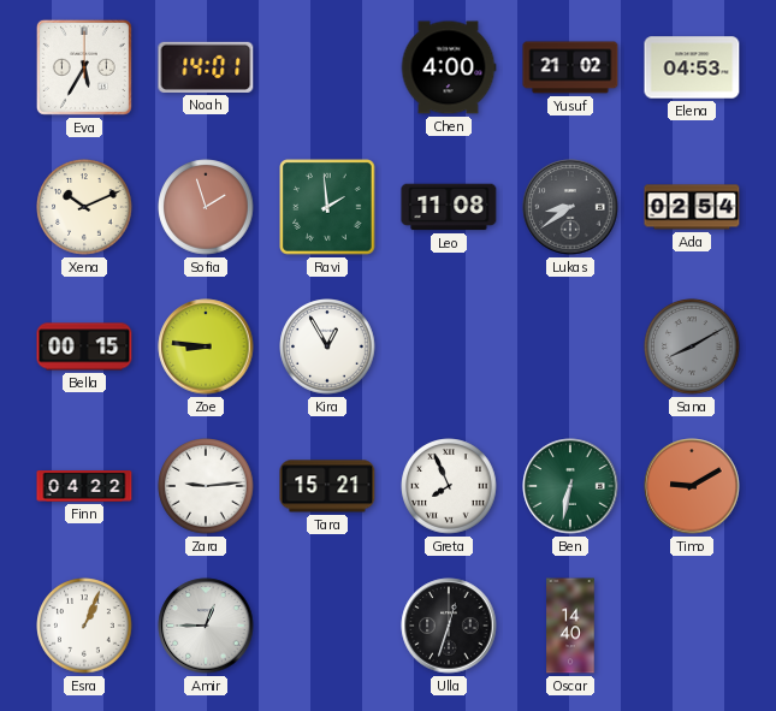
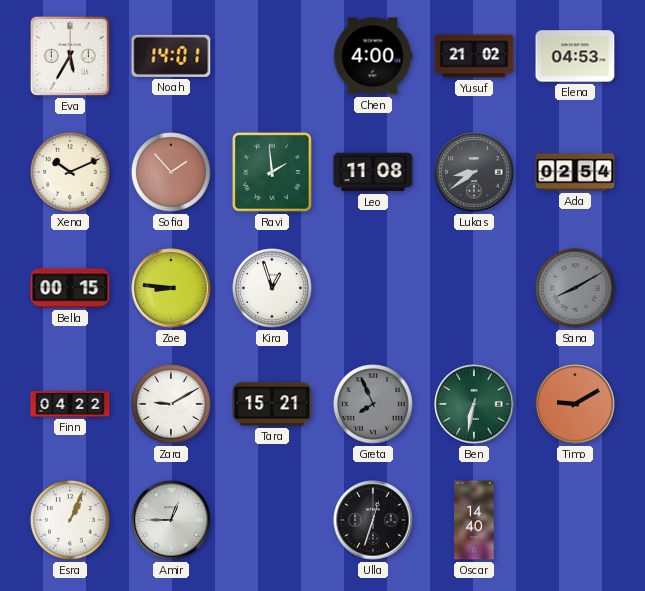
Sofia: 1:57 -> 1:53
Kira: 12:55 -> 12:57
Zara: 9:14 -> 9:10
Greta dial: white -> grey
